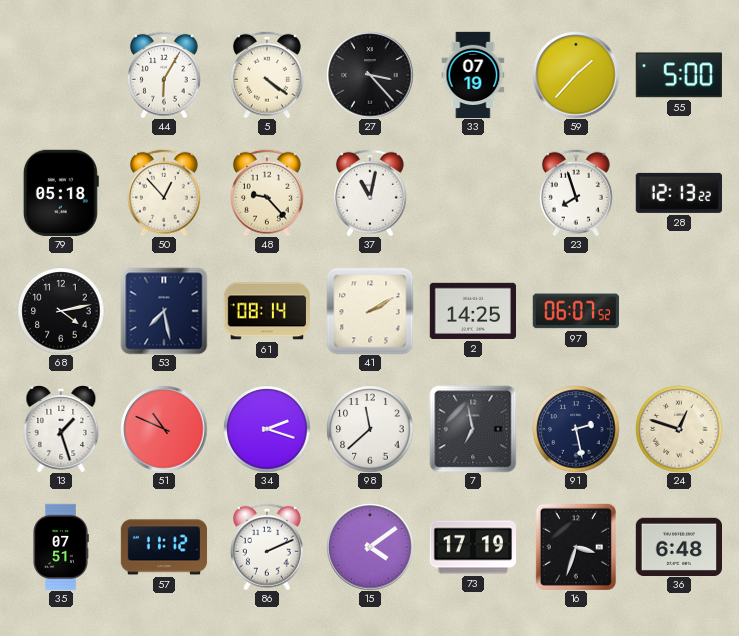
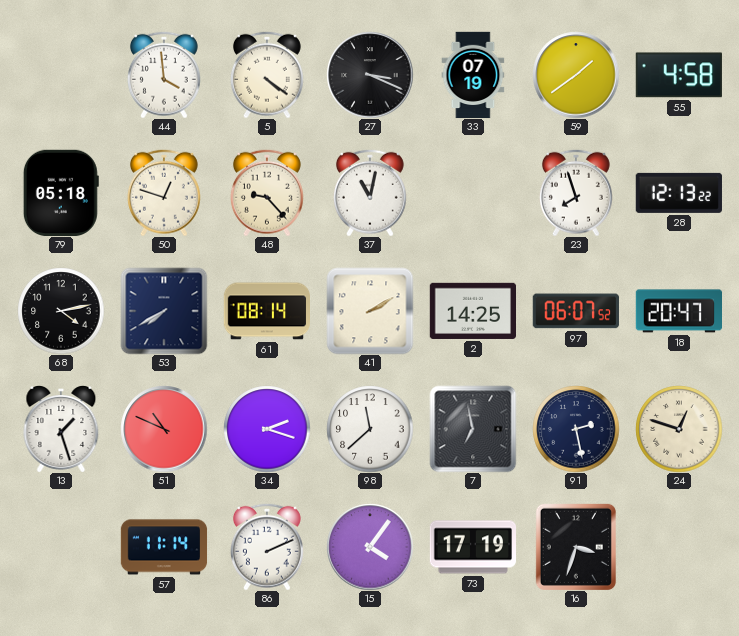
44: 6:05 -> 3:59
27: 3:23 -> 3:19
59: 1:37 -> 1:39
55: 5:00 -> 4:58
50: 12:53 -> 12:48
53: 7:28 -> 7:40
18: none -> 20:47
35: 07:51 -> none
57: 11:12 -> 11:14
15: 4:09 -> 4:06
36: 6:48 -> none
